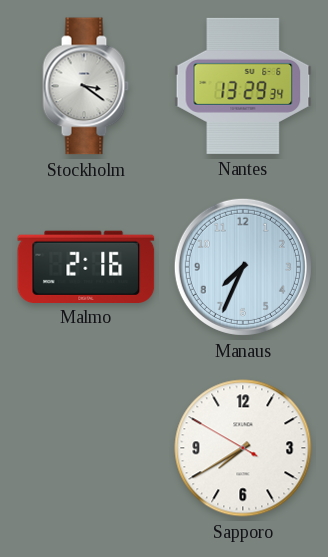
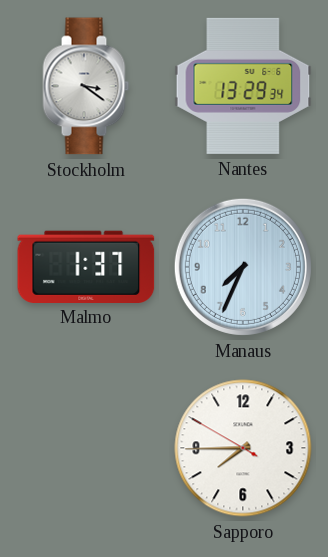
Malmo: 2:16 -> 1:37
Sapporo: 7:39 -> 7:44
